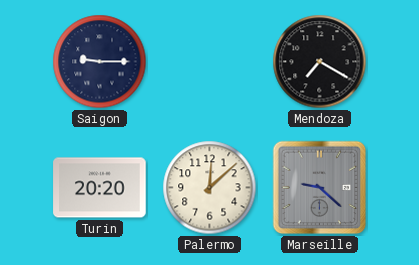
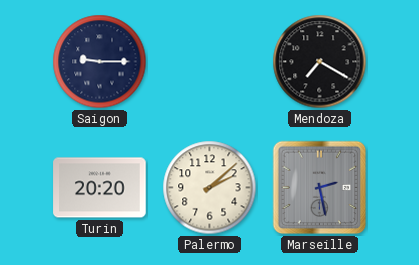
Palermo: 12:08 -> 2:08
Marseille: 9:22 -> 2:28
